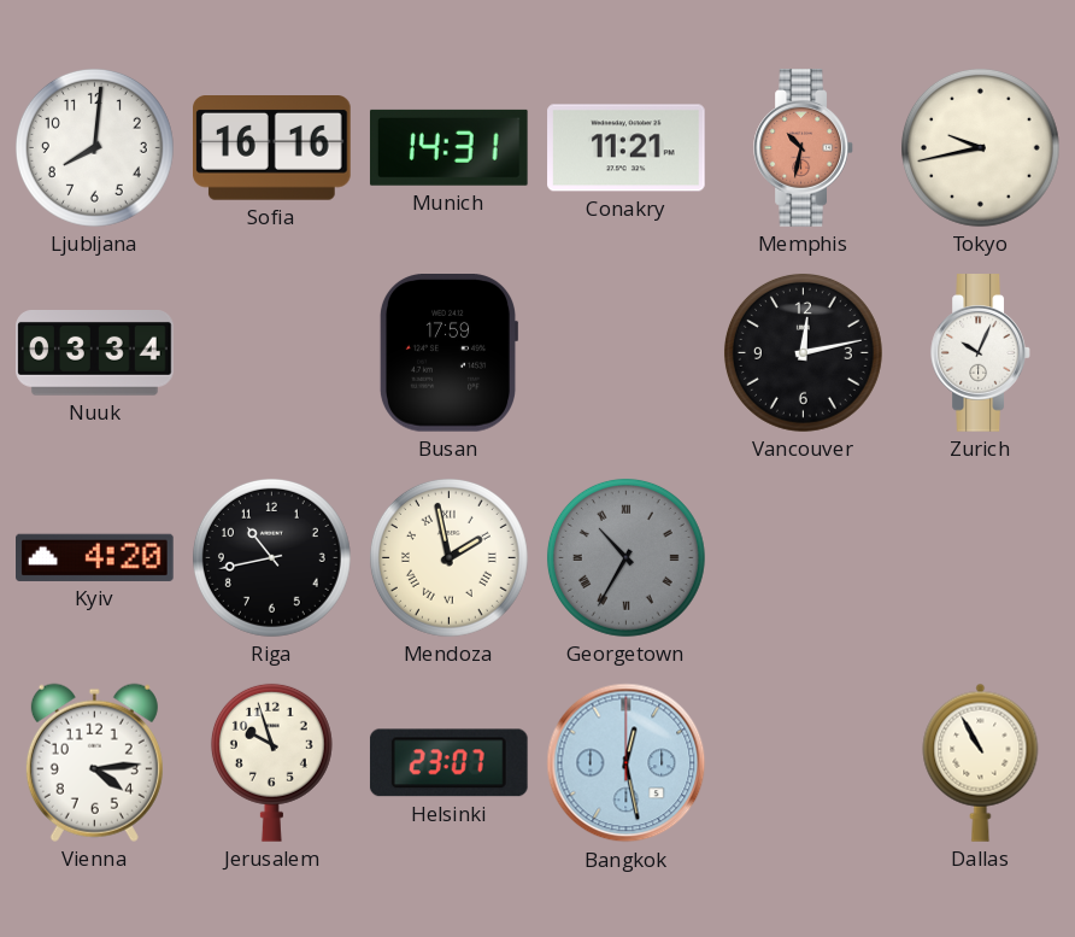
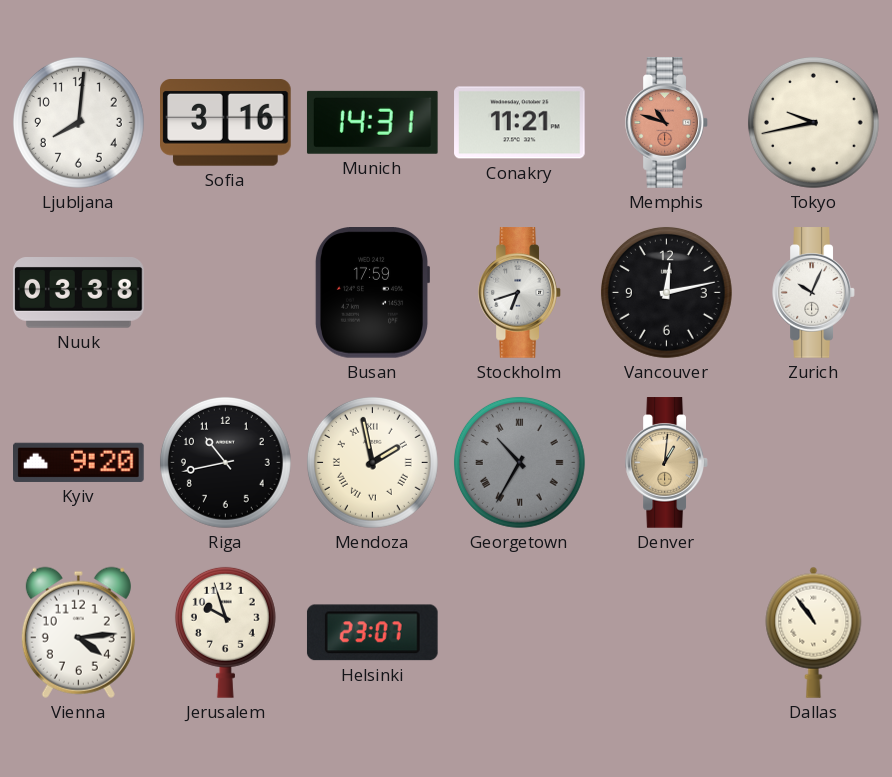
Sofia: 16:16 -> 3:16
Memphis: 10:32 -> 10:48
Nuuk: 03:34 -> 03:38
Stockholm: none -> 6:42
Kyiv: 4:20 -> 9:20
Denver: none -> 1:01
Bangkok: 12:28 -> none
Dallas: 10:55 -> 10:54
